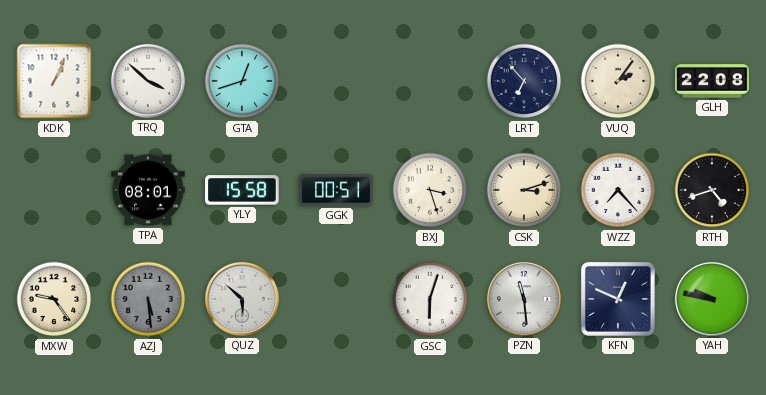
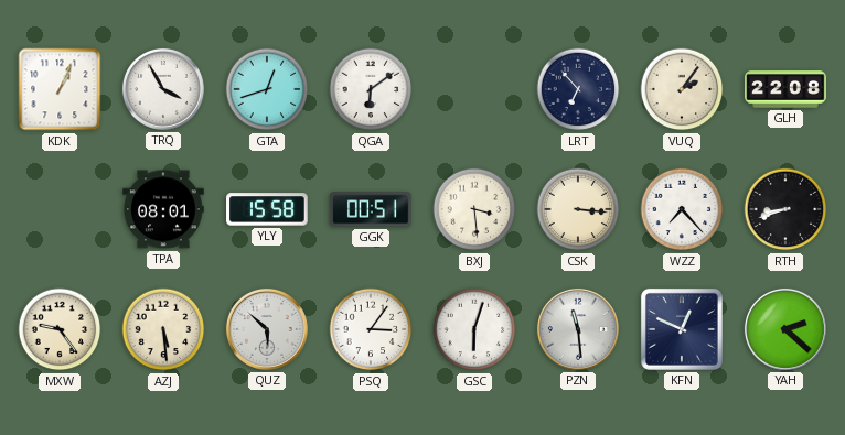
TRQ: 3:52 -> 3:55
QGA: none -> 6:09
BXJ: 3:27 -> 3:29
CSK: 3:12 -> 3:16
RTH: 4:42 -> 8:42
AZJ dial: grey -> cream
PSQ: none -> 3:06
YAH: 9:47 -> 2:22
